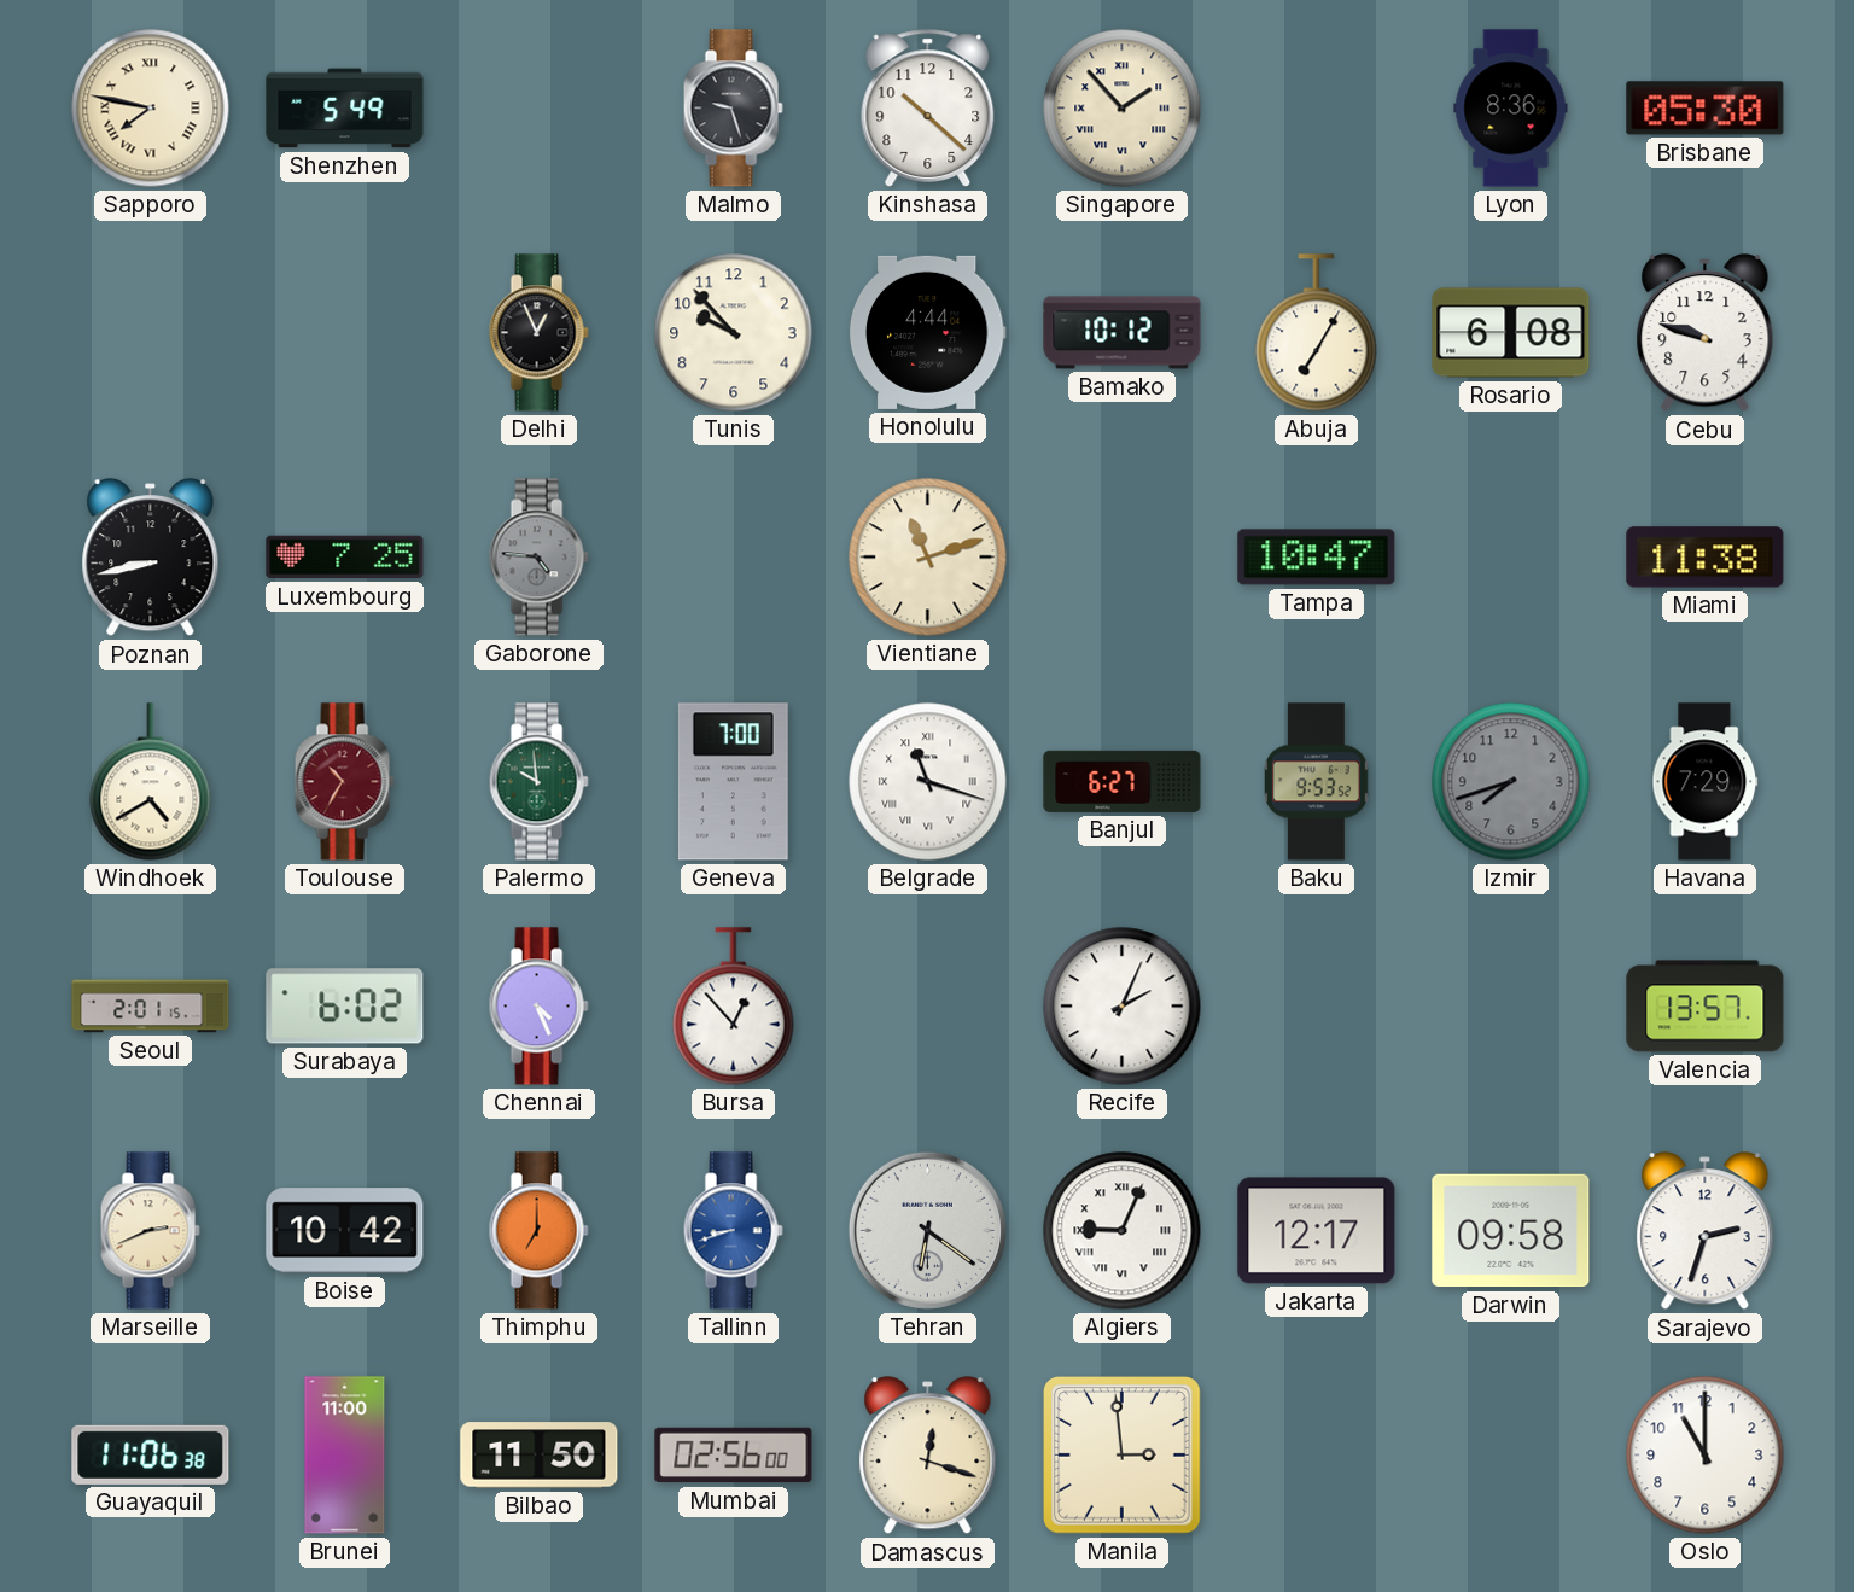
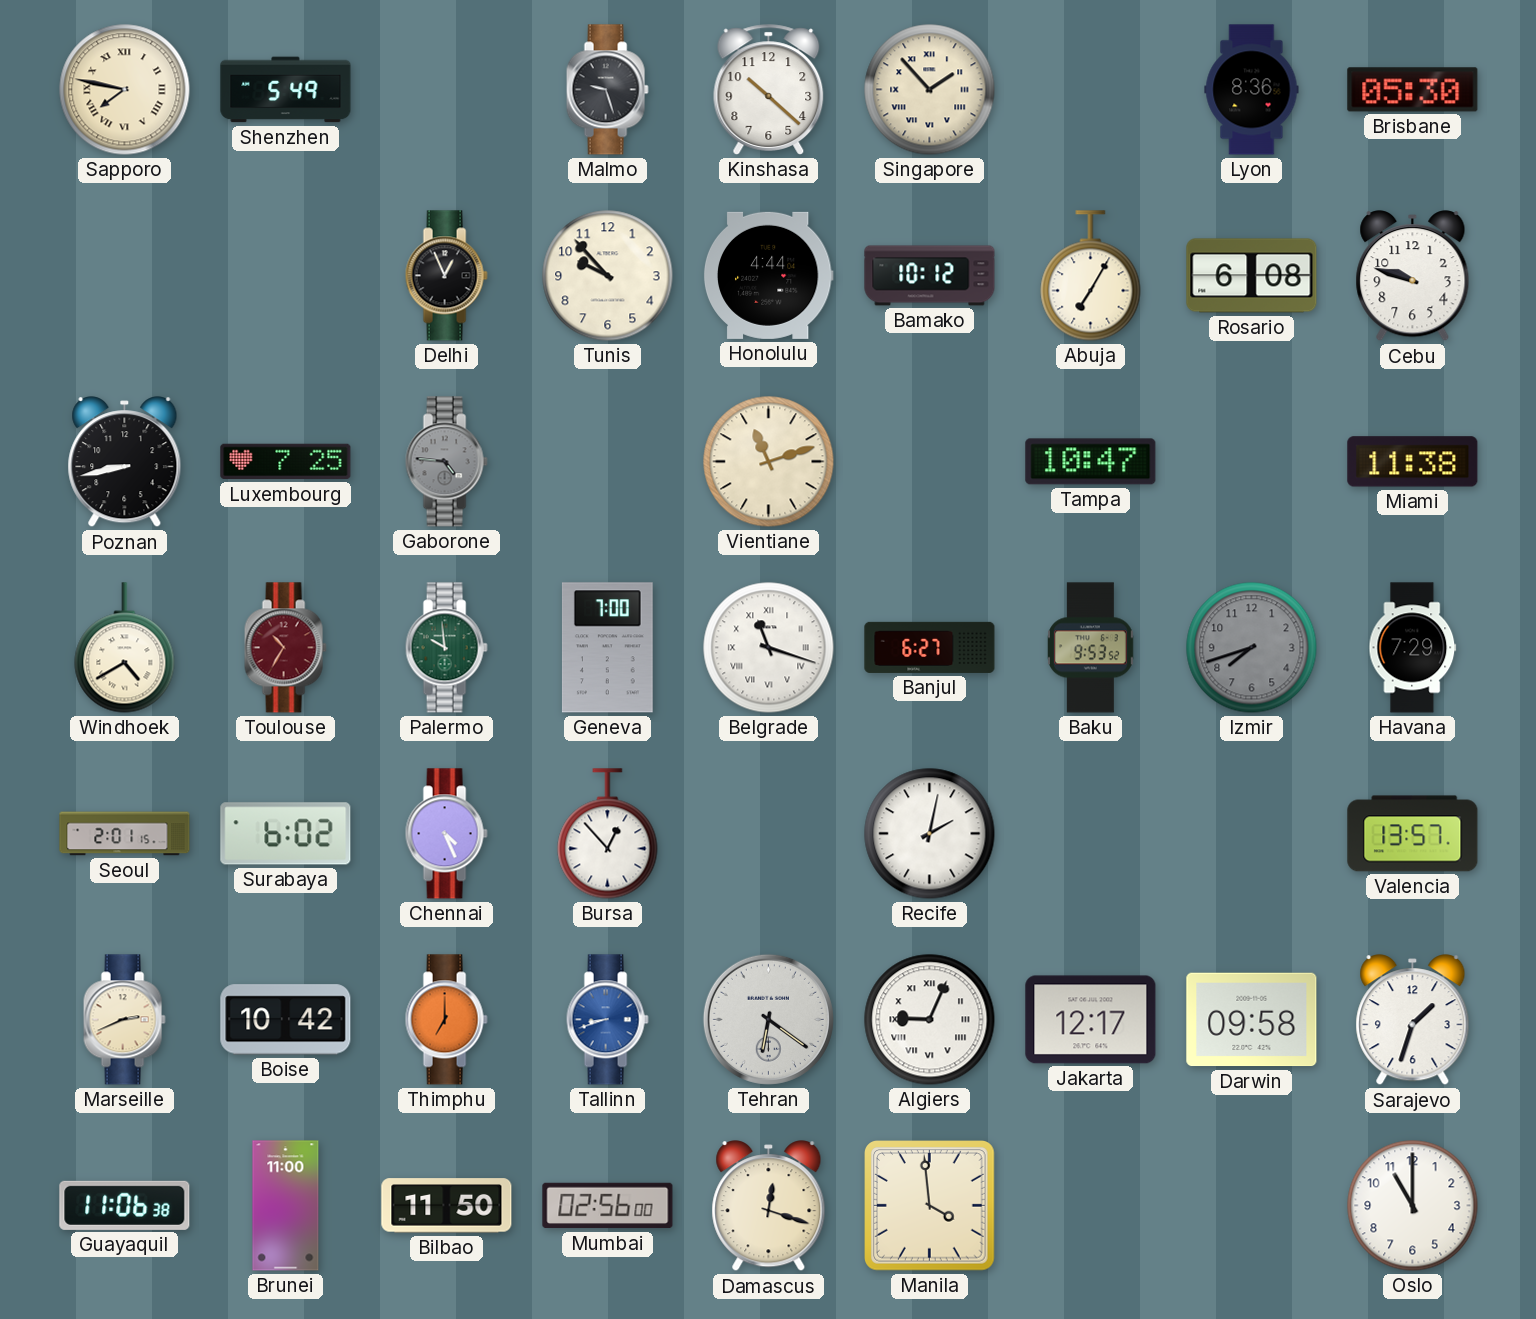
Recife: 2:04 -> 2:02
Sarajevo: 2:33 -> 1:33
Manila: 2:59 -> 3:59
